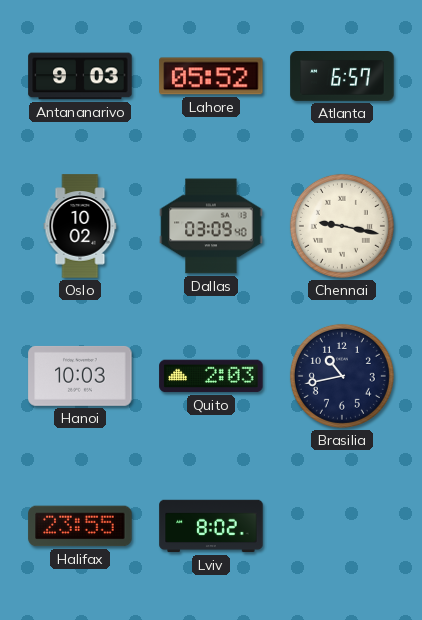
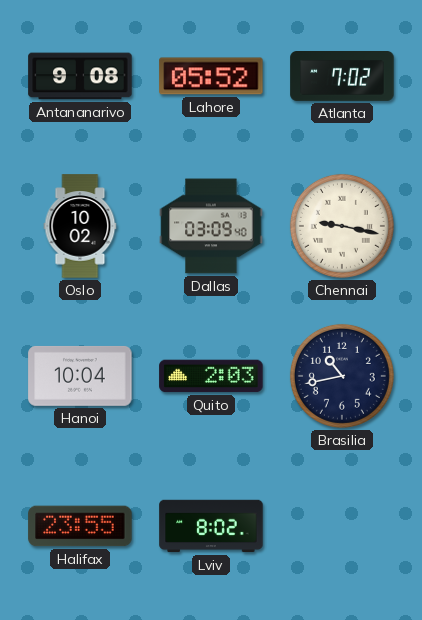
Antananarivo: 9:03 -> 9:08
Atlanta: 6:57 -> 7:02
Hanoi: 10:03 -> 10:04
